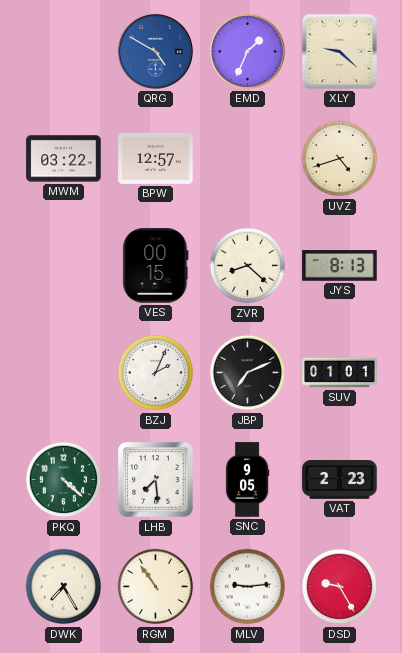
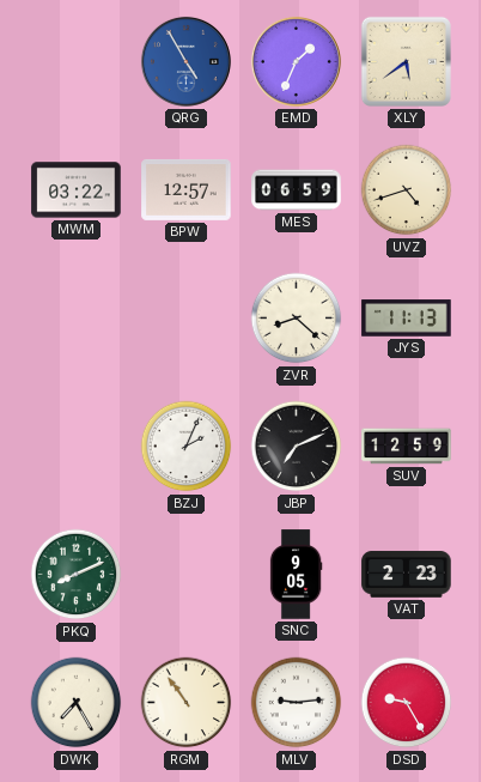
QRG: 4:50 -> 4:55
XLY: 9:22 -> 5:39
MES: none -> 06:59
VES: 00:15 -> none
JYS: 8:13 -> 11:13
SUV: 01:01 -> 12:59
PKQ: 4:22 -> 8:11
LHB: 7:29 -> none
